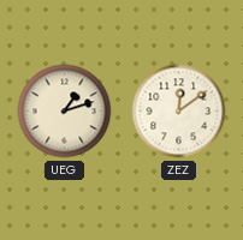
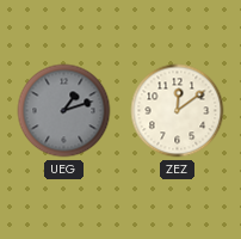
UEG dial: cream -> grey
